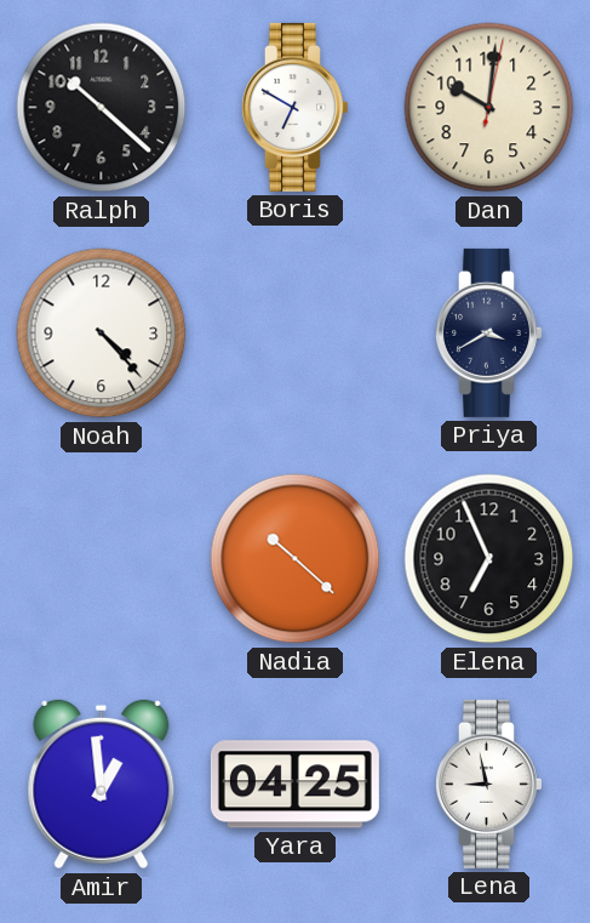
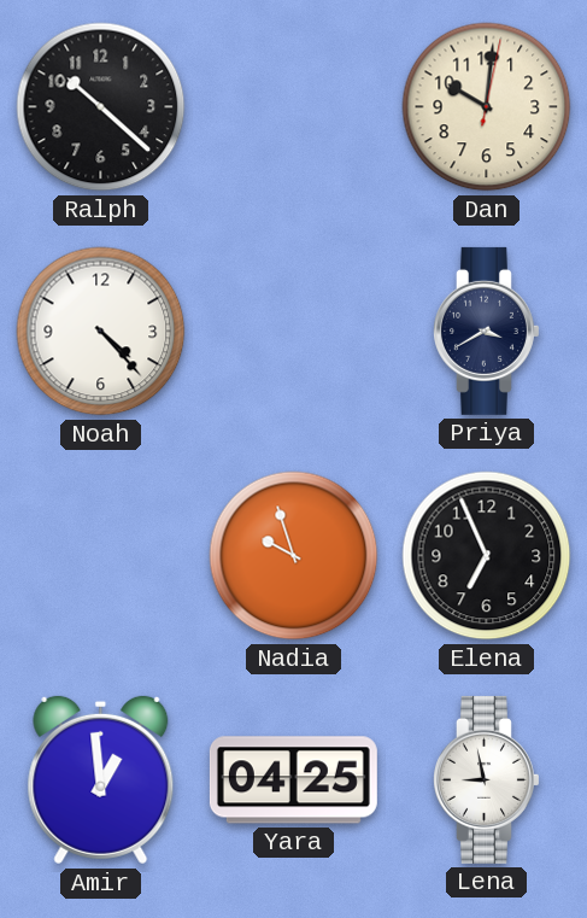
Boris: 6:50 -> none
Nadia: 10:22 -> 9:57
